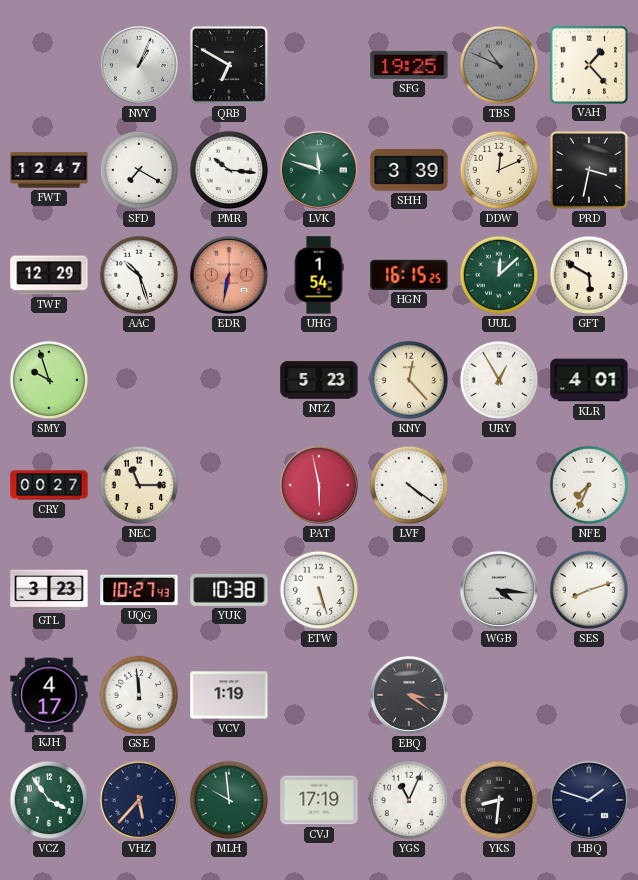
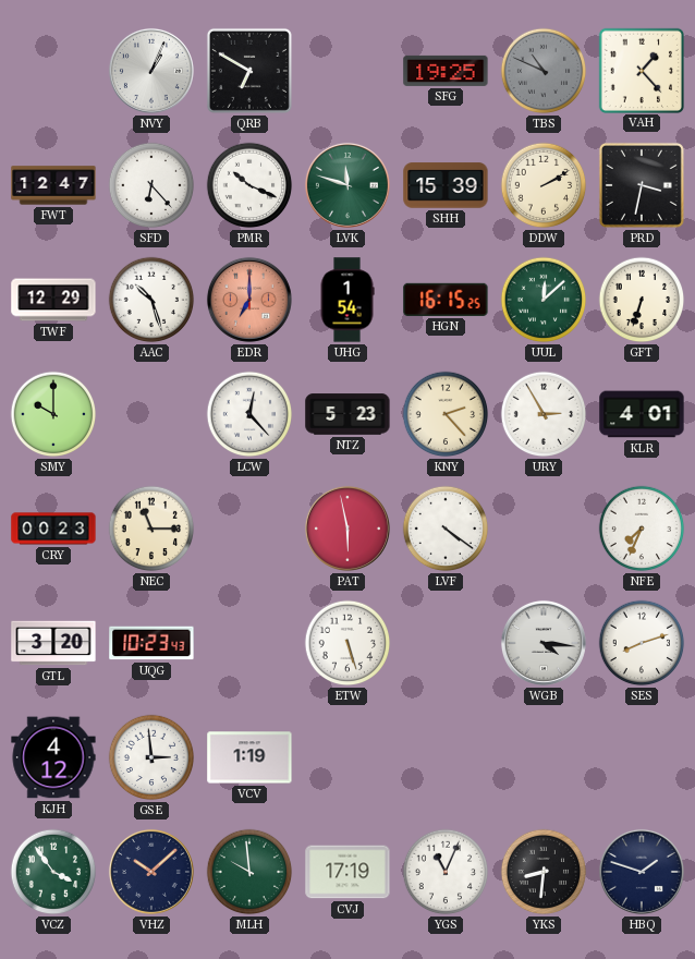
SFD: 7:20 -> 6:23
PMR: 10:16 -> 10:19
SHH: 3:39 -> 15:39
DDW: 12:11 -> 2:10
EDR: 6:32 -> 7:00
GFT: 5:50 -> 6:33
SMY: 9:57 -> 10:00
LCW: none -> 12:23
KNY: 12:23 -> 2:23
URY: 12:55 -> 2:55
CRY: 00:27 -> 00:23
GTL: 3:23 -> 3:20
UQG: 10:27 -> 10:23
YUK: 10:38 -> none
KJH: 4:17 -> 4:12
GSE: 11:59 -> 2:59
EBQ: 3:21 -> none
VHZ: 5:37 -> 10:08
